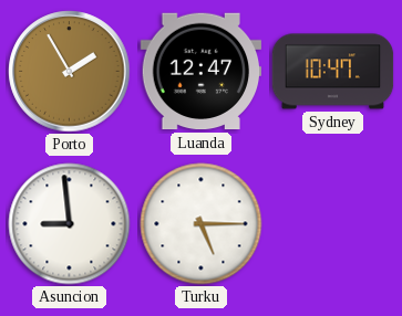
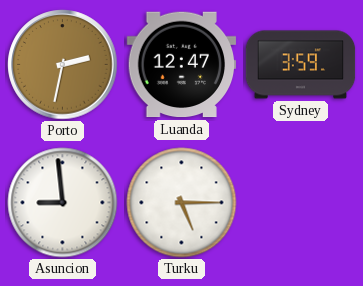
Porto: 1:55 -> 2:32
Sydney: 10:47 -> 3:59
